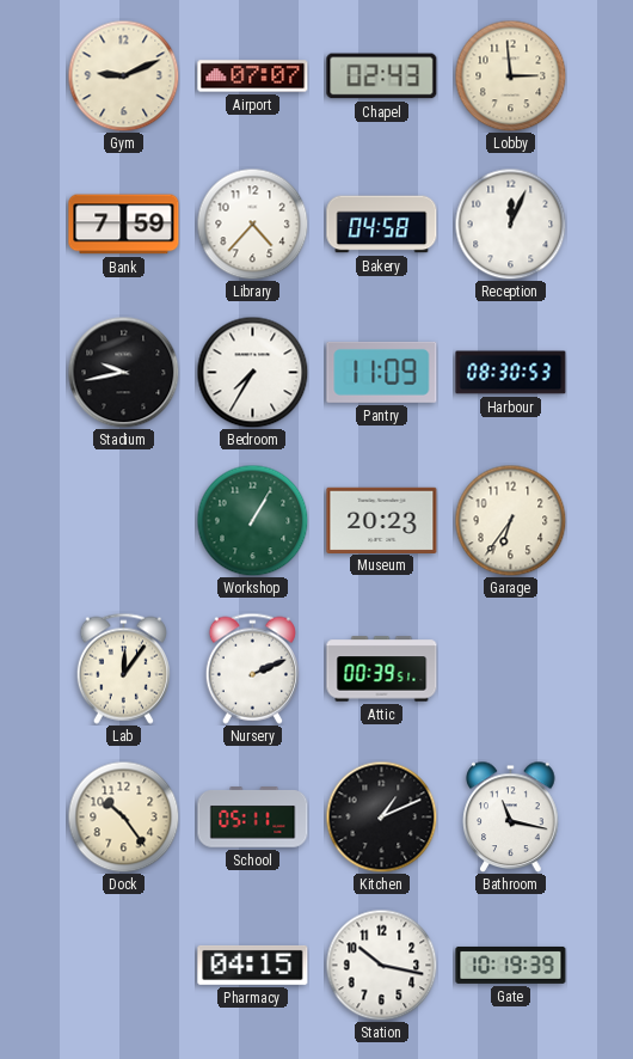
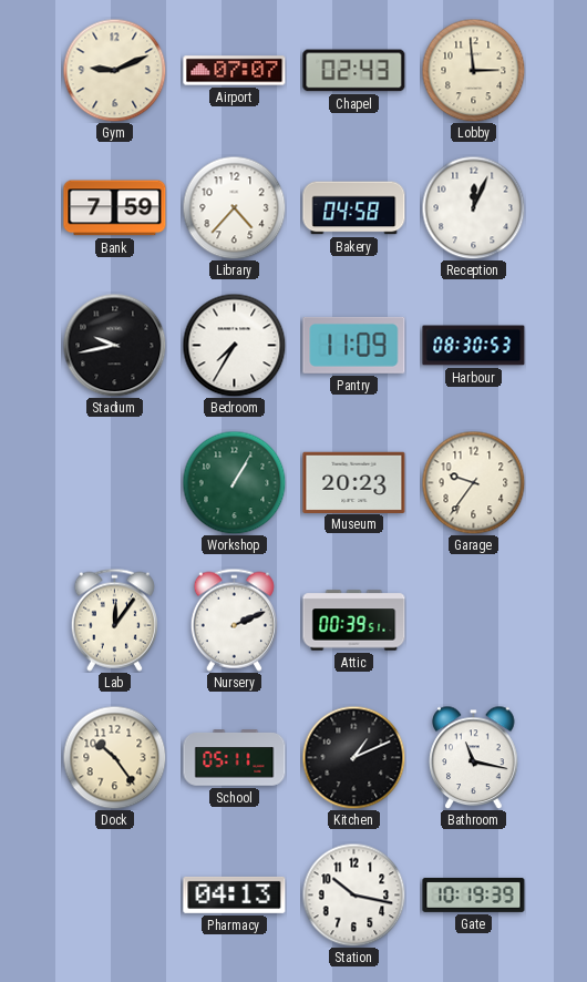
Garage: 6:36 -> 9:36
Pharmacy: 04:15 -> 04:13
